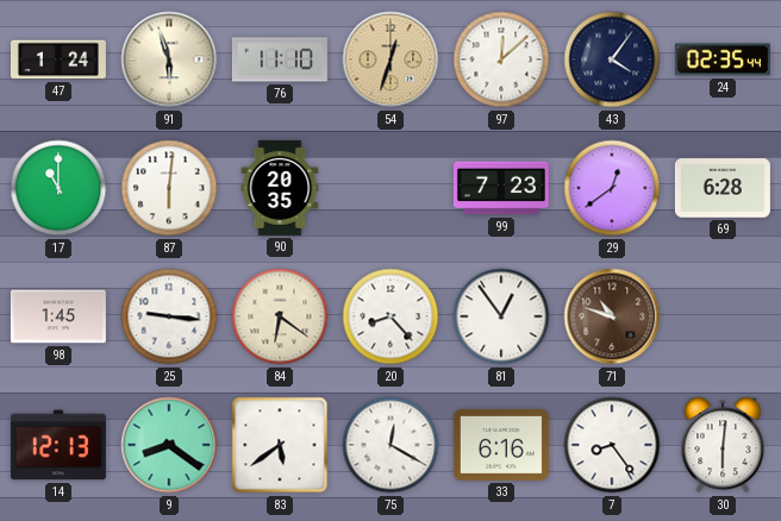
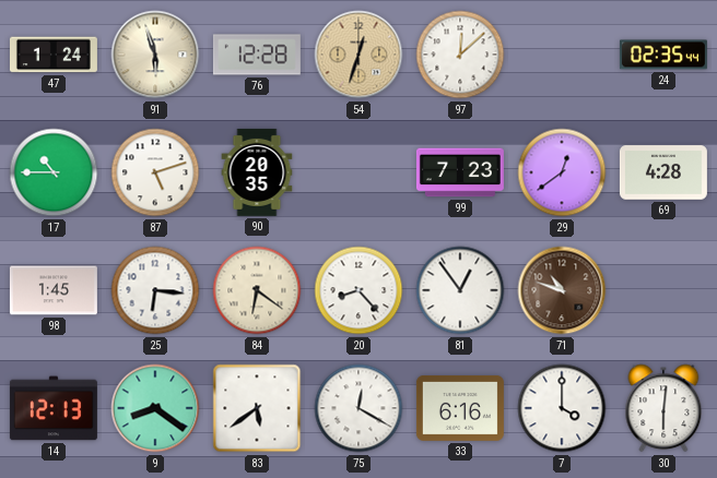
76: 11:10 -> 12:28
43: 4:06 -> none
17: 11:00 -> 10:45
87: 6:01 -> 5:12
69: 6:28 -> 4:28
25: 9:16 -> 6:16
7: 8:24 -> 4:00
